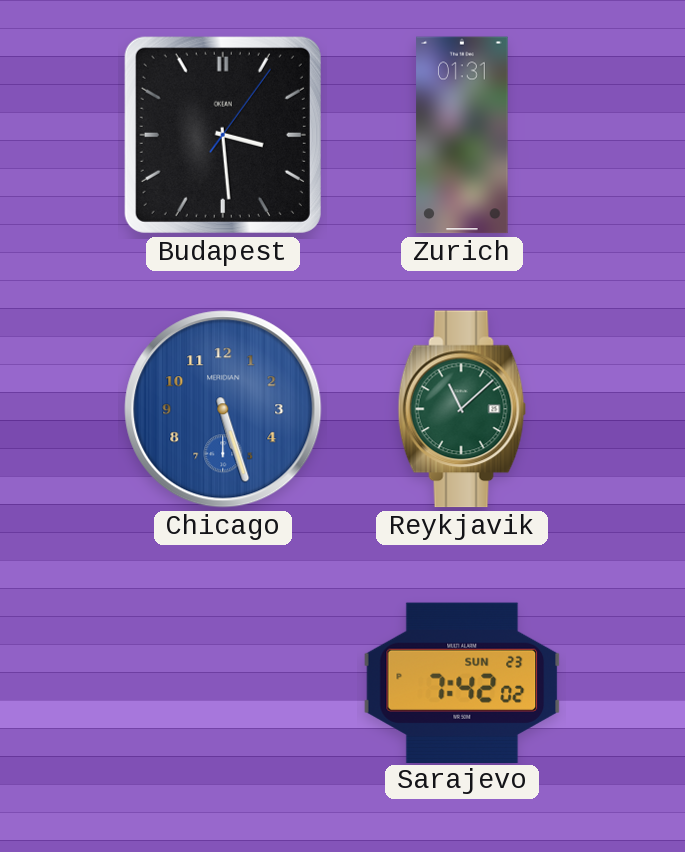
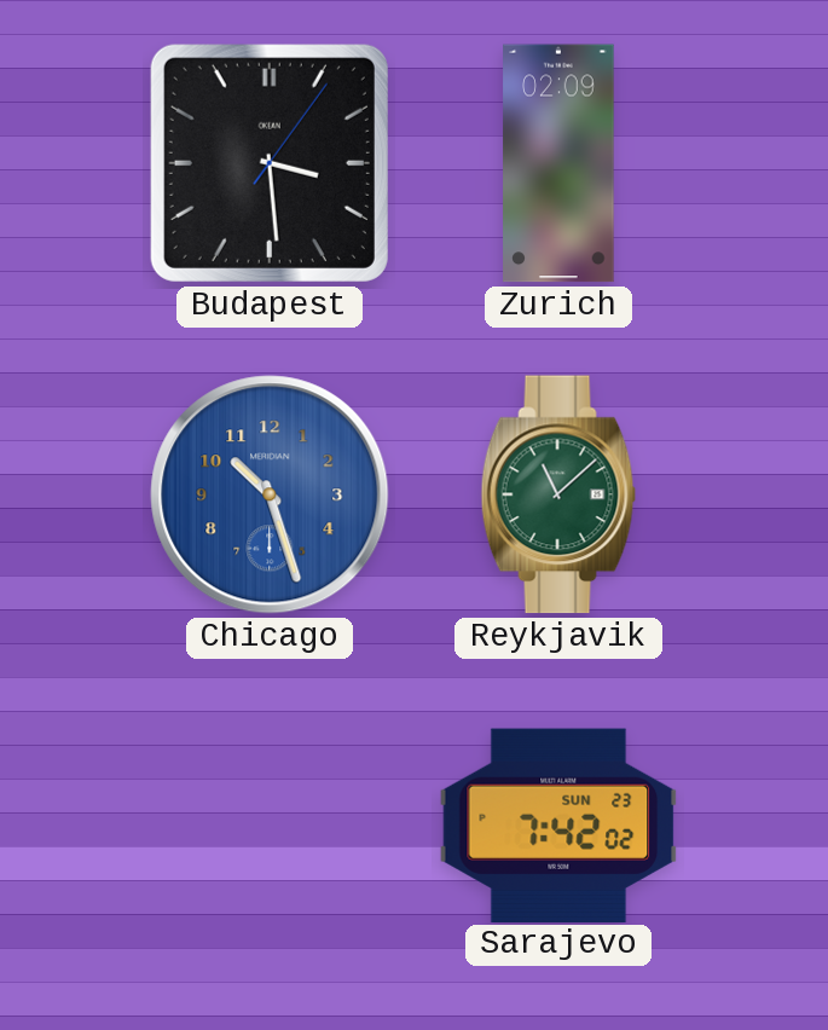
Zurich: 01:31 -> 02:09
Chicago: 5:27 -> 10:27
